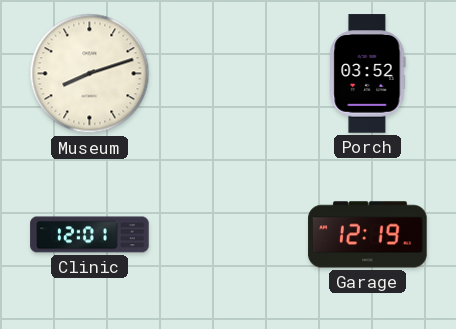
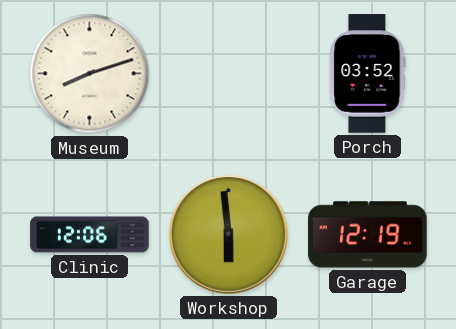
Clinic: 12:01 -> 12:06
Workshop: none -> 5:59
